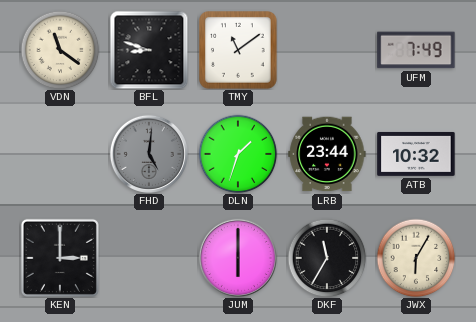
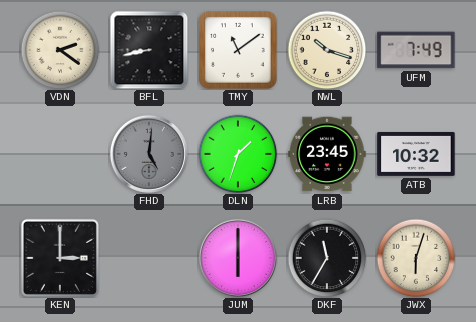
VDN: 11:21 -> 2:21
BFL: 8:48 -> 8:43
NWL: none -> 10:18
LRB: 23:44 -> 23:45
JWX: 6:05 -> 6:03
